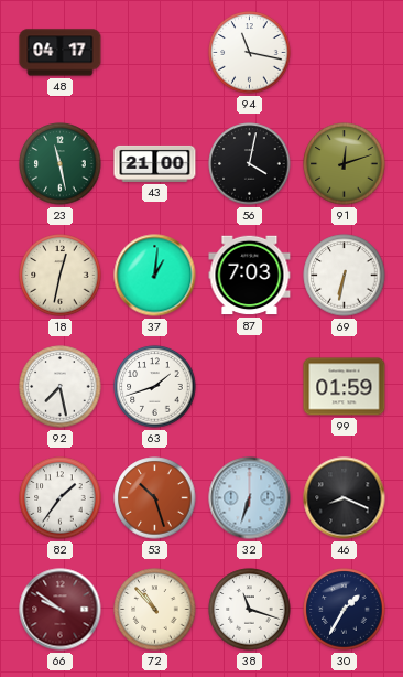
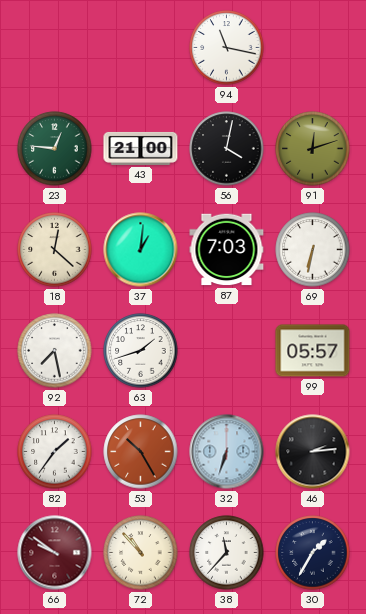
48: 04:17 -> none
23: 11:28 -> 12:46
18: 12:32 -> 12:22
99: 01:59 -> 05:57
53: 10:27 -> 10:25
46: 8:19 -> 2:14
38: 11:18 -> 11:37
